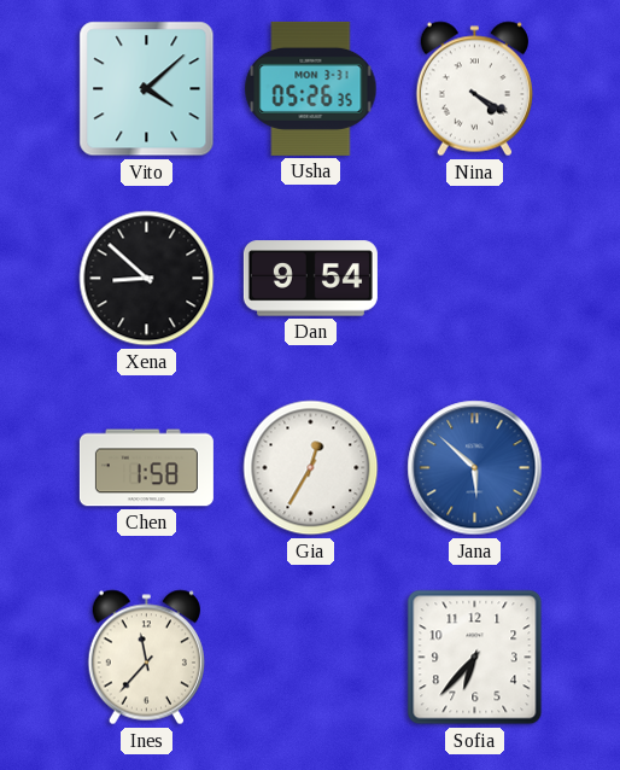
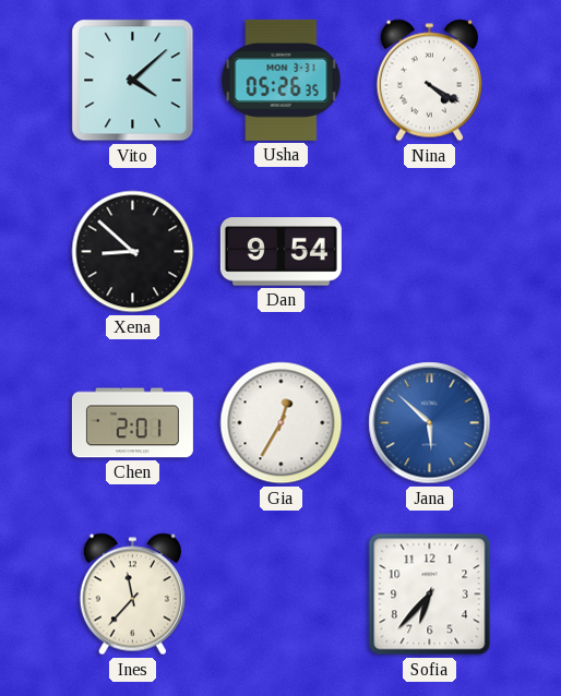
Chen: 1:58 -> 2:01
